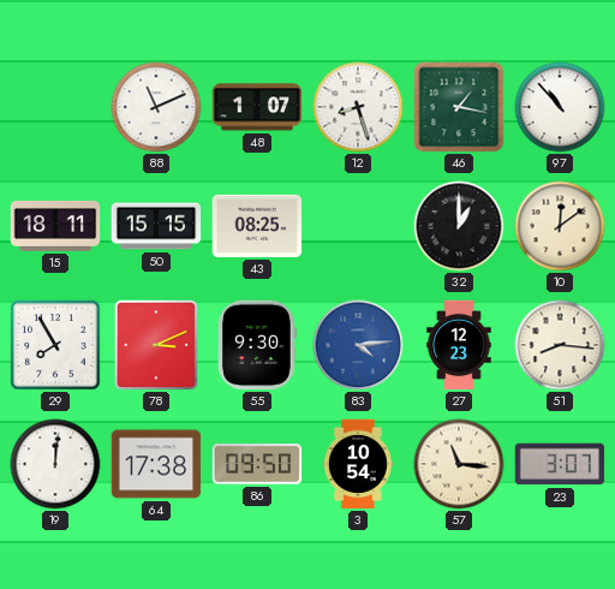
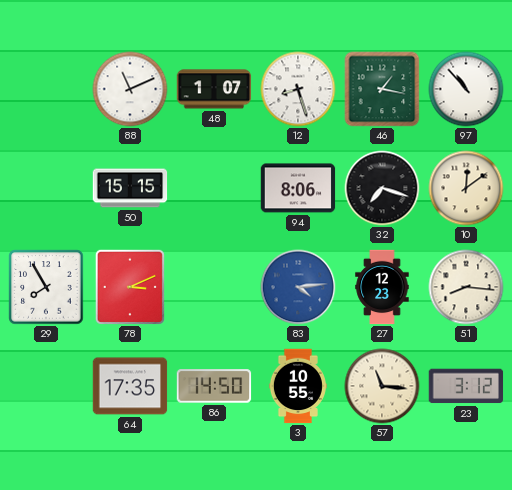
15: 18:11 -> none
43: 08:25 -> none
94: none -> 8:06
32: 1:00 -> 7:18
55: 9:30 -> none
19: 12:01 -> none
64: 17:38 -> 17:35
86: 09:50 -> 14:50
3: 10:54 -> 10:55
23: 3:07 -> 3:12
